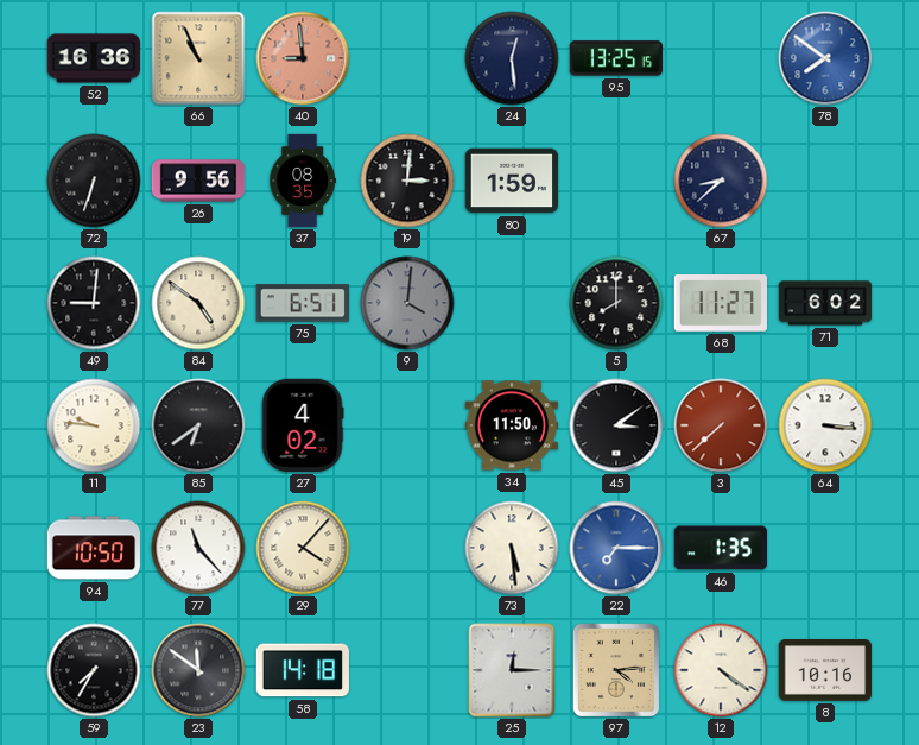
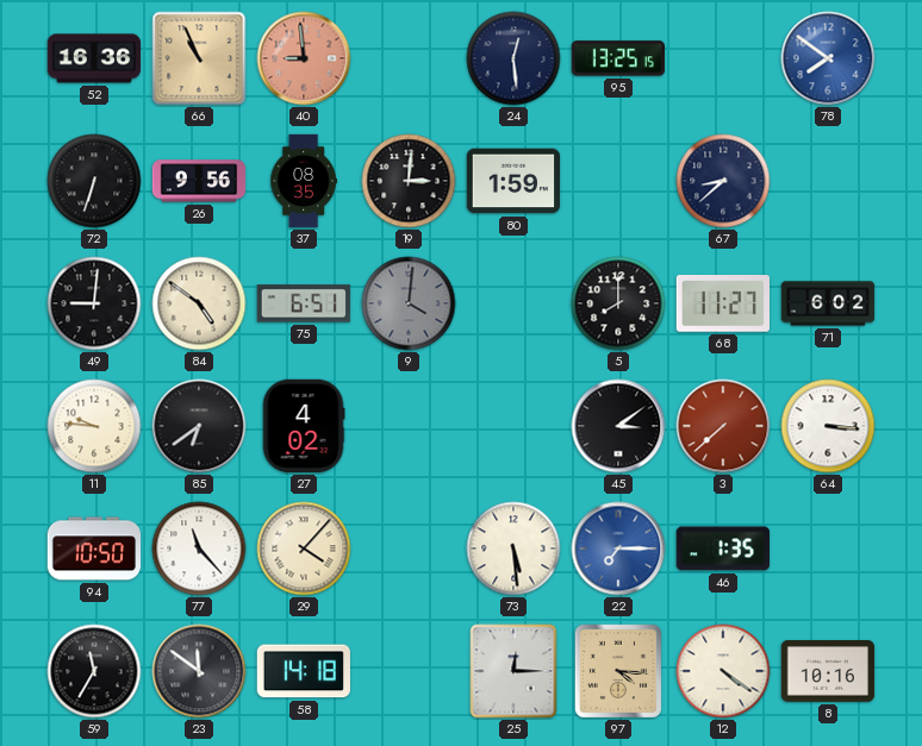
34: 11:50 -> none
59: 7:35 -> 11:35
97: 4:14 -> 4:16
